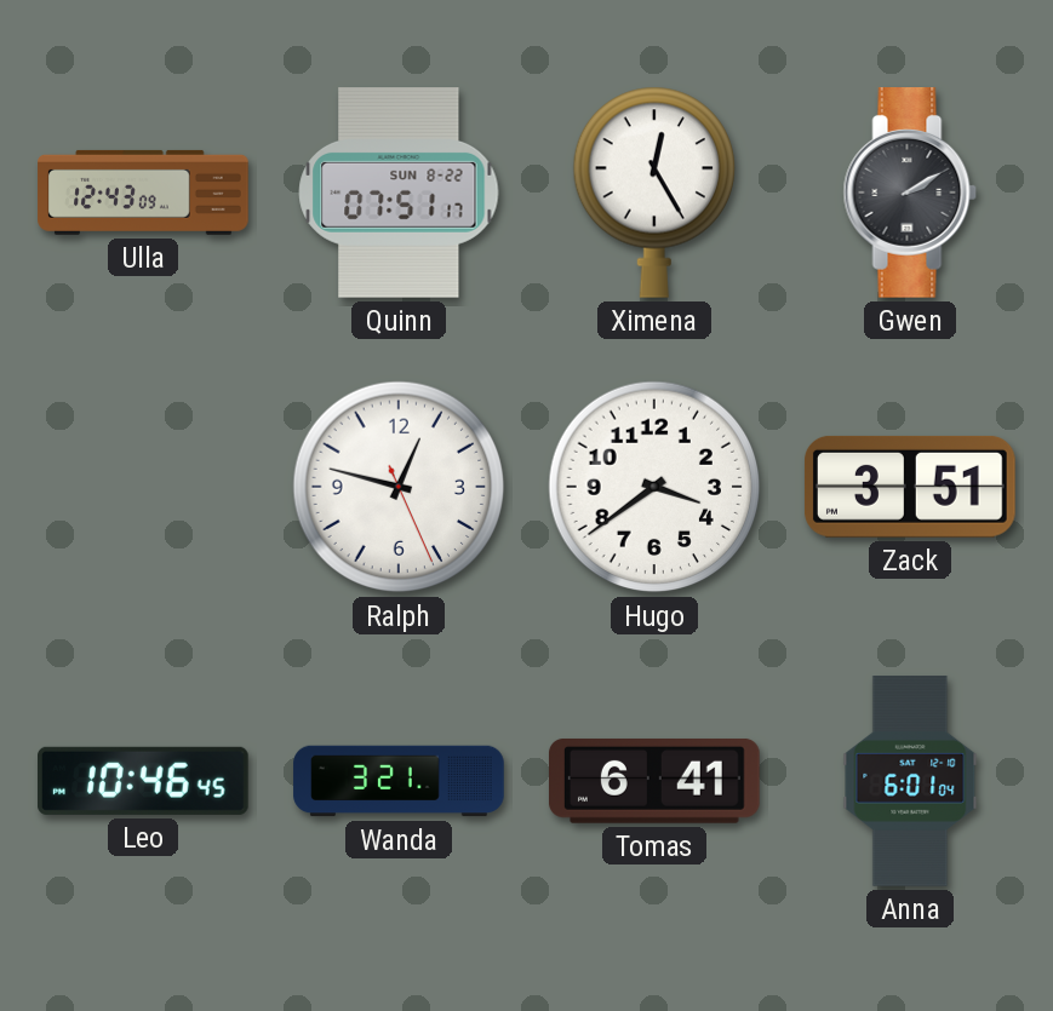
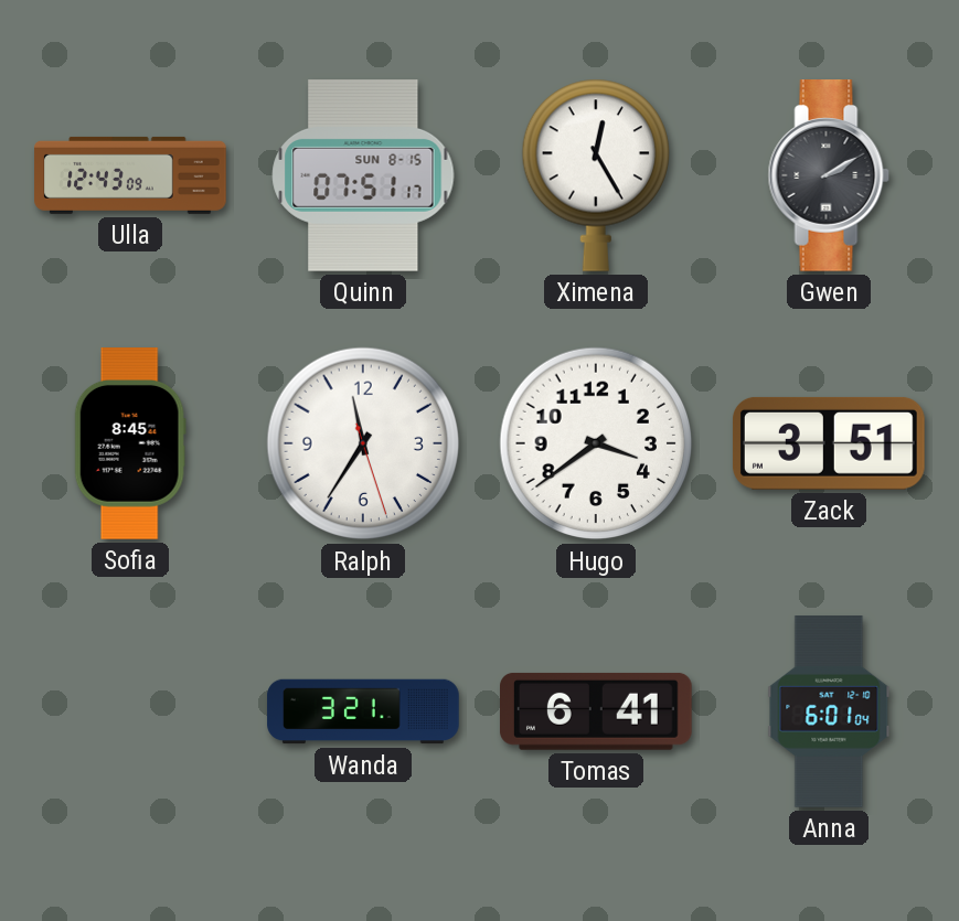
Quinn date: SUN 8-22 -> SUN 8-15
Sofia: none -> 8:45
Ralph: 12:47 -> 11:35
Leo: 10:46 -> none
